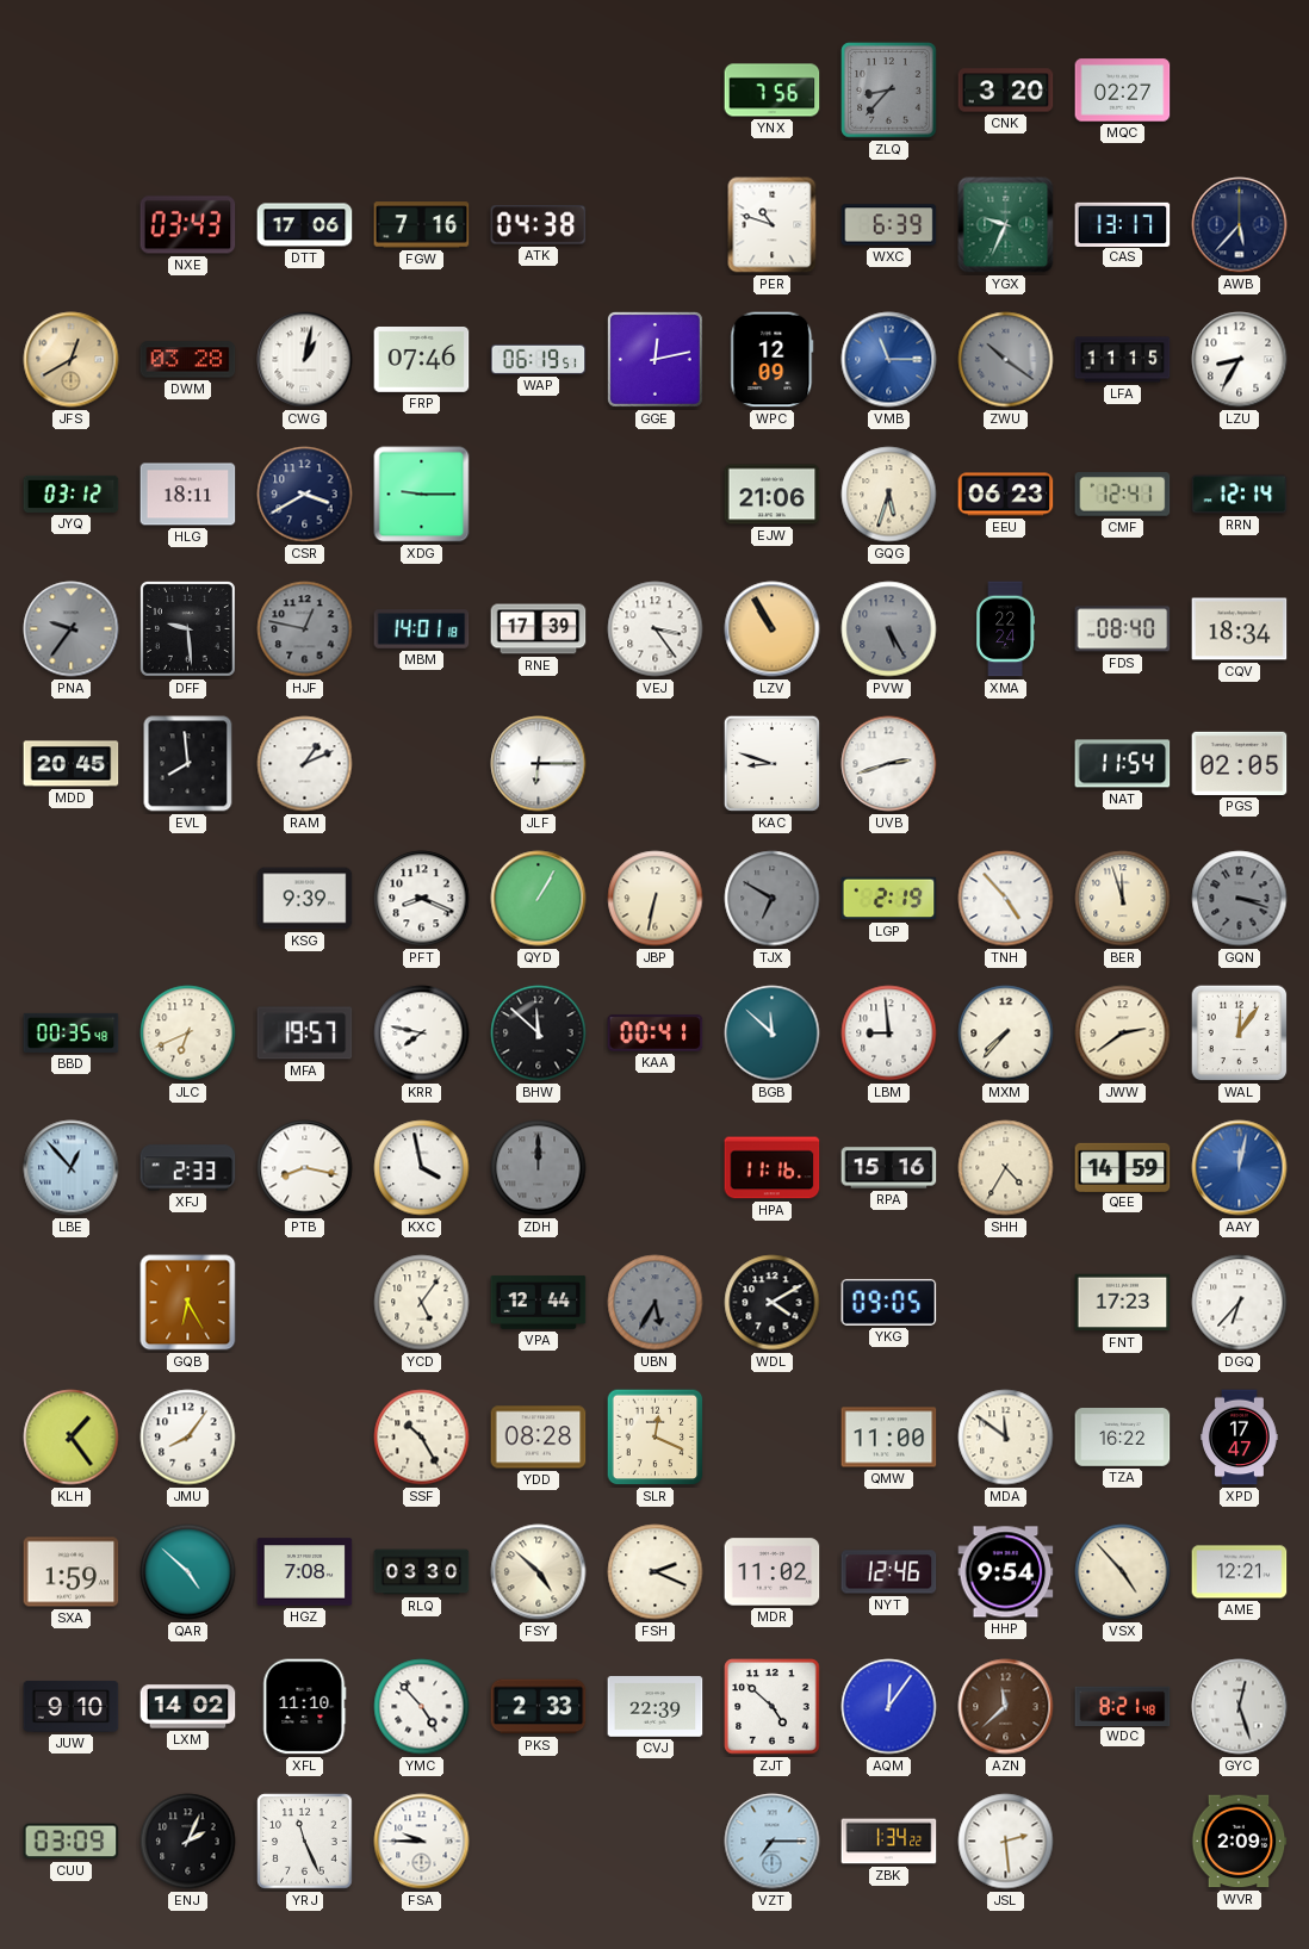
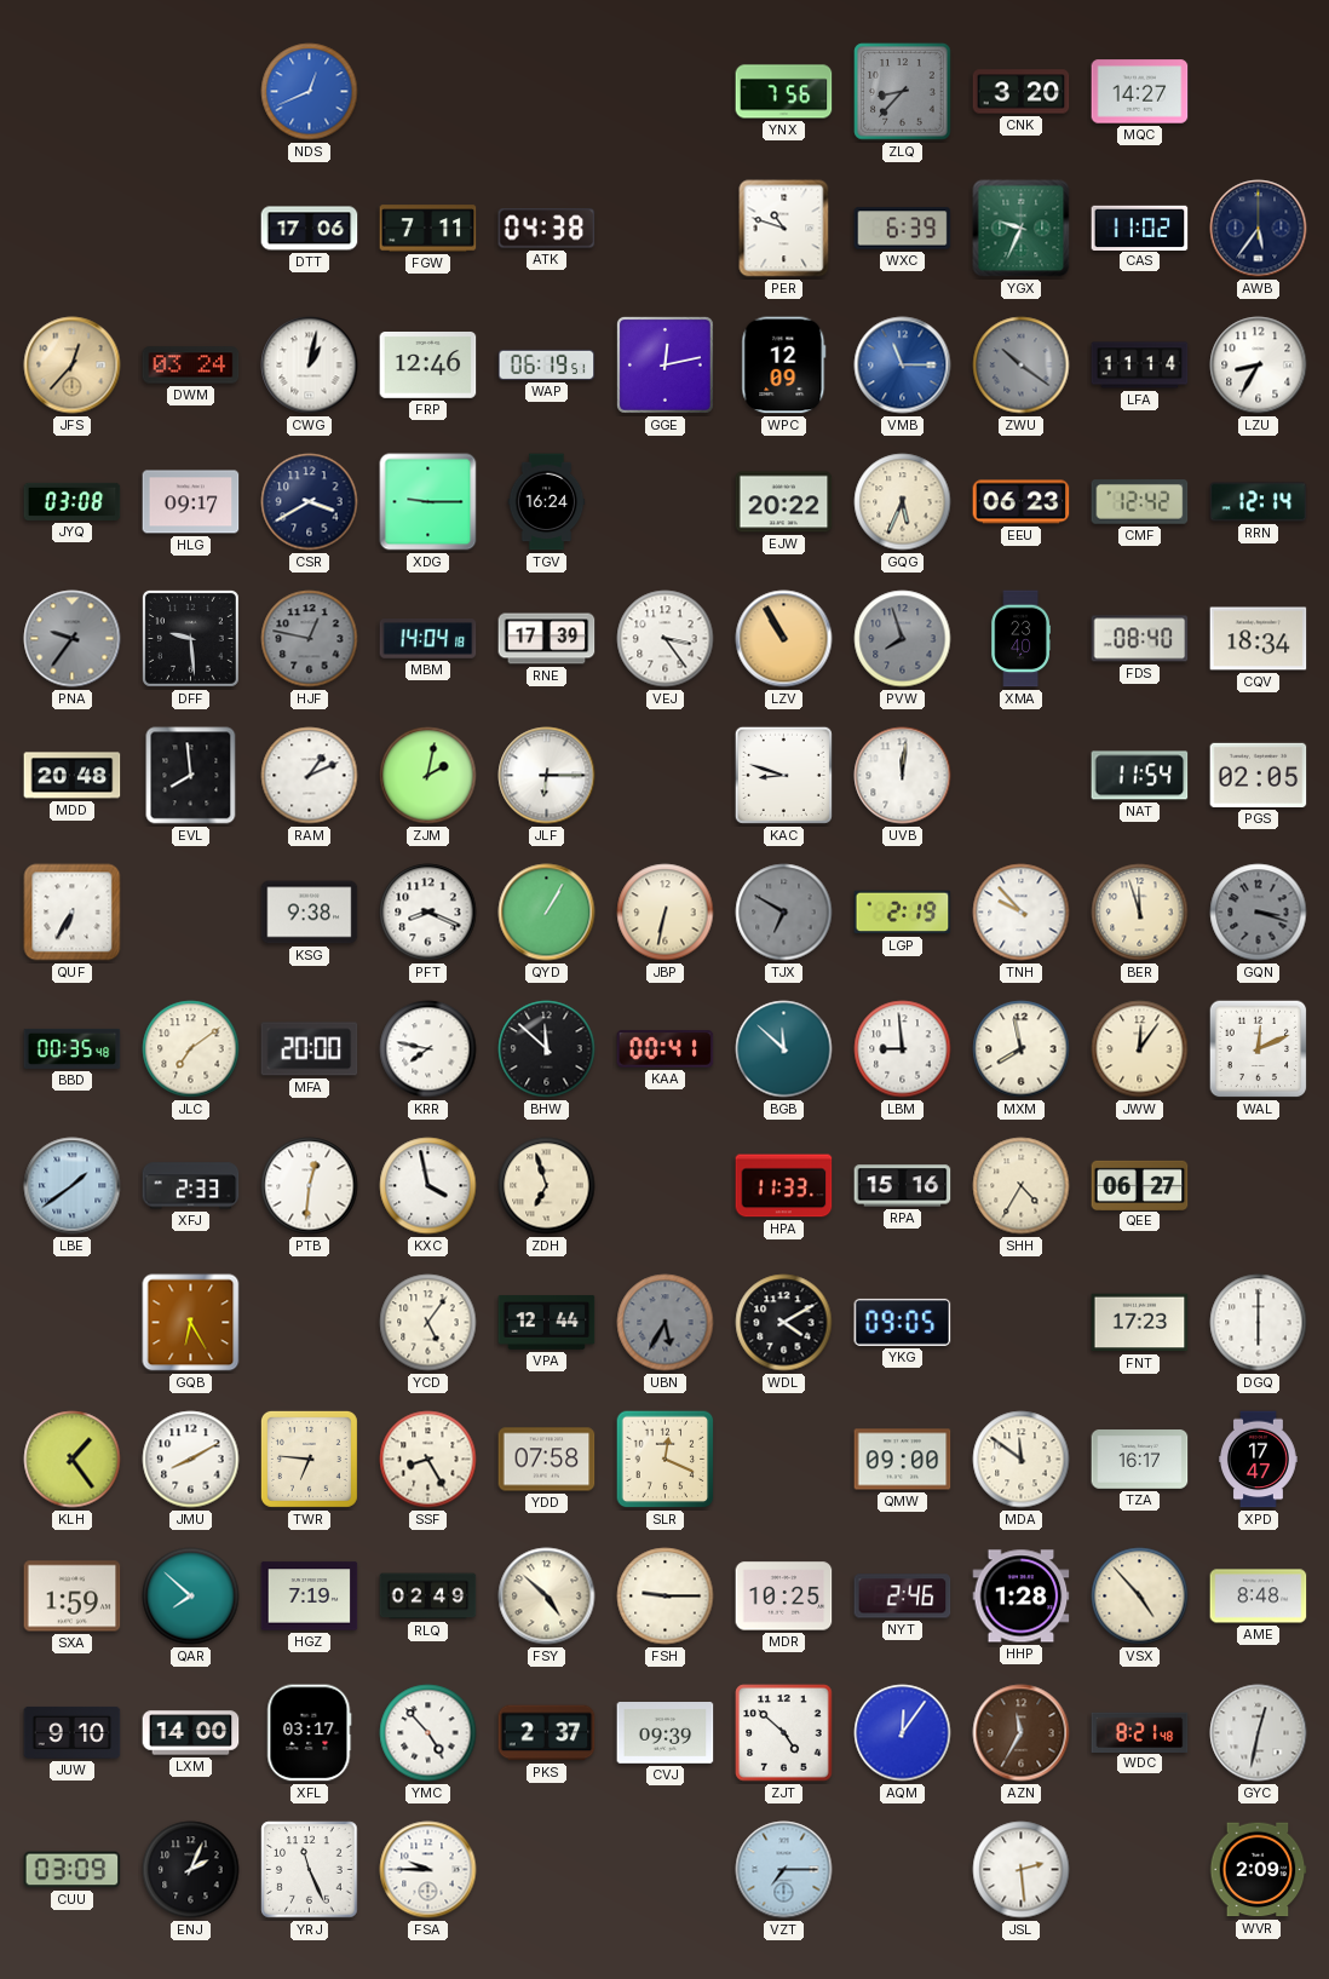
NDS: none -> 12:41
MQC: 02:27 -> 14:27
NXE: 03:43 -> none
FGW: 7:16 -> 7:11
CAS: 13:17 -> 11:02
AWB: 5:37 -> 5:36
JFS: 12:40 -> 12:37
DWM: 03:28 -> 03:24
FRP: 07:46 -> 12:46
LFA: 11:15 -> 11:14
JYQ: 03:12 -> 03:08
HLG: 18:11 -> 09:17
TGV: none -> 16:24
EJW: 21:06 -> 20:22
GQG: 5:33 -> 5:34
CMF: 12:41 -> 12:42
MBM: 14:01 -> 14:04
PVW: 5:25 -> 7:57
XMA: 22:24 -> 23:40
MDD: 20:45 -> 20:48
ZJM: none -> 2:02
UVB: 2:42 -> 12:01
QUF: none -> 6:35
KSG: 9:39 -> 9:38
TNH: 4:53 -> 9:53
JLC: 6:41 -> 7:09
MFA: 19:57 -> 20:00
MXM: 7:37 -> 7:58
JWW: 2:39 -> 12:06
WAL: 12:06 -> 12:11
LBE: 12:53 -> 1:39
PTB: 8:17 -> 12:31
ZDH: 12:00 -> 6:57
ZDH dial: grey -> cream
HPA: 11:16 -> 11:33
QEE: 14:59 -> 06:27
AAY: 12:02 -> none
DGQ: 6:37 -> 6:00
JMU: 8:06 -> 8:10
TWR: none -> 6:46
SSF: 10:25 -> 8:25
YDD: 08:28 -> 07:58
QMW: 11:00 -> 09:00
TZA: 16:22 -> 16:17
QAR: 4:52 -> 7:52
HGZ: 7:08 -> 7:19
RLQ: 03:30 -> 02:49
FSH: 2:19 -> 9:15
MDR: 11:02 -> 10:25
NYT: 12:46 -> 2:46
HHP: 9:54 -> 1:28
AME: 12:21 -> 8:48
LXM: 14:02 -> 14:00
XFL: 11:10 -> 03:17
PKS: 2:33 -> 2:37
CVJ: 22:39 -> 09:39
AZN: 11:38 -> 11:35
GYC: 12:27 -> 12:32
ZBK: 1:34 -> none
